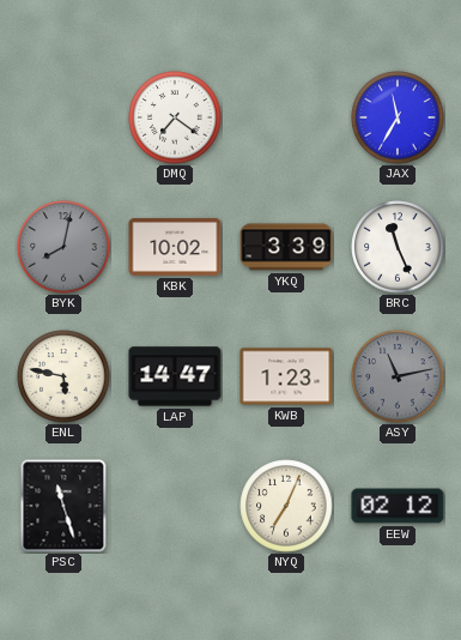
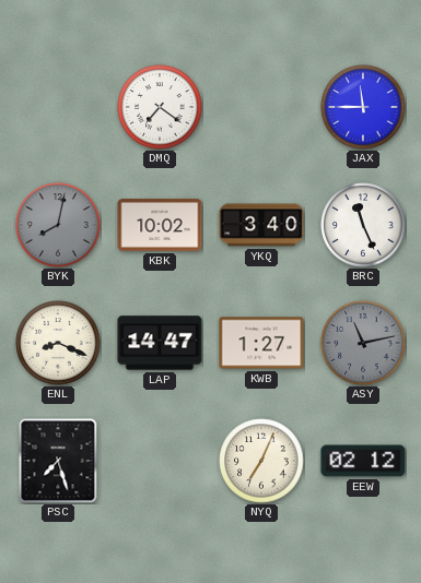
JAX: 11:35 -> 11:45
YKQ: 3:39 -> 3:40
ENL: 5:47 -> 8:19
KWB: 1:23 -> 1:27
PSC: 11:27 -> 7:27
